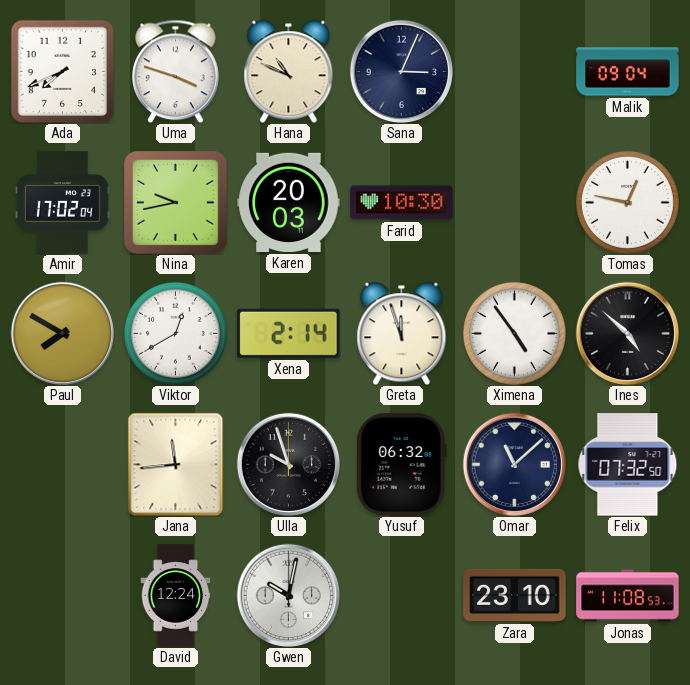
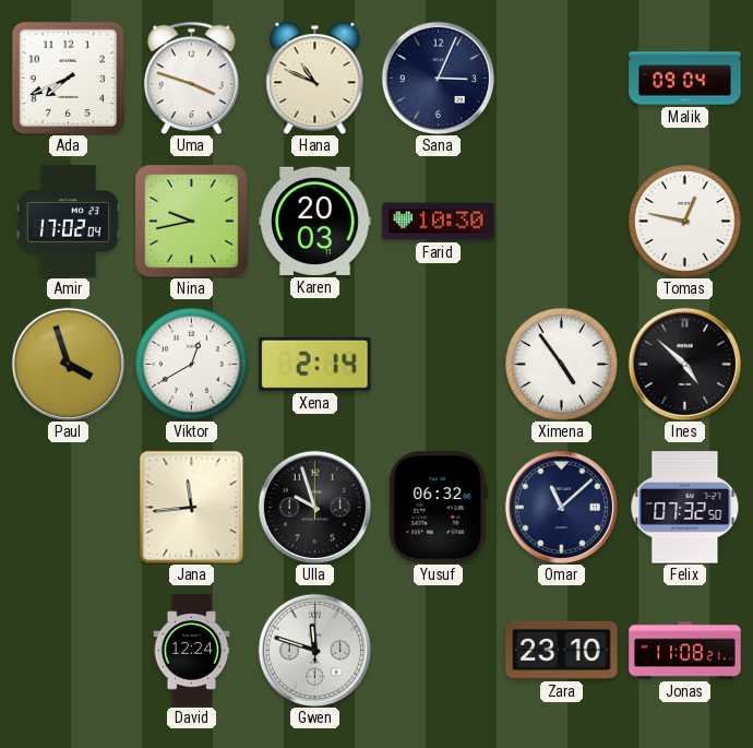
Paul: 7:50 -> 3:57
Greta: 11:57 -> none
Gwen: 10:02 -> 11:48
Jonas: 11:08:53 -> 11:08:21
